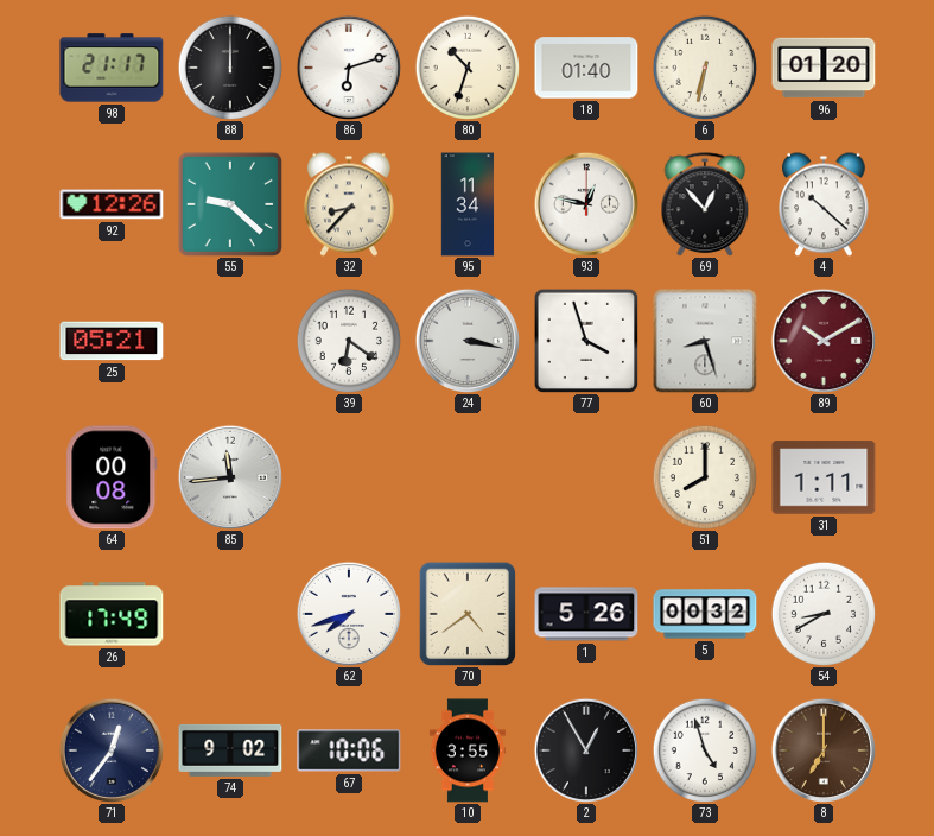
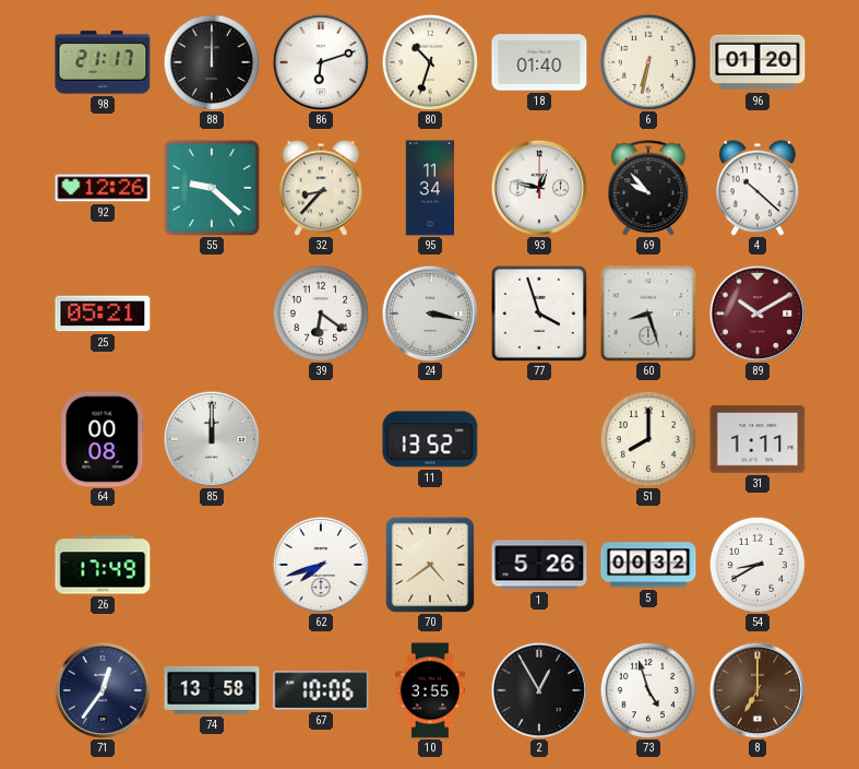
69: 12:53 -> 9:53
85: 11:44 -> 12:00
11: none -> 13:52
74: 9:02 -> 13:58
